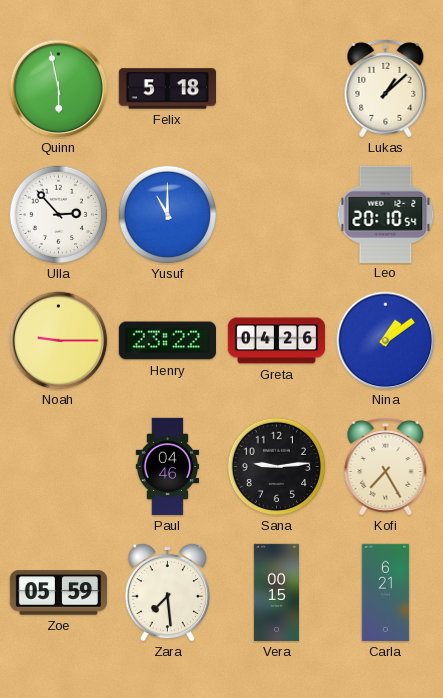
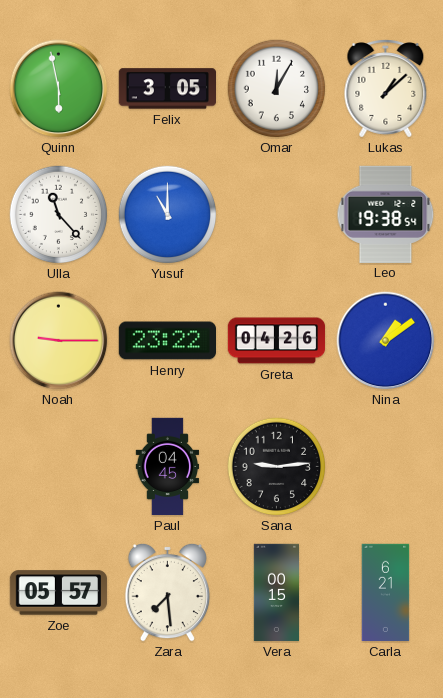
Felix: 5:18 -> 3:05
Omar: none -> 12:05
Ulla: 2:53 -> 11:23
Leo: 20:10 -> 19:38
Paul: 04:46 -> 04:45
Kofi: 7:25 -> none
Zoe: 05:59 -> 05:57
